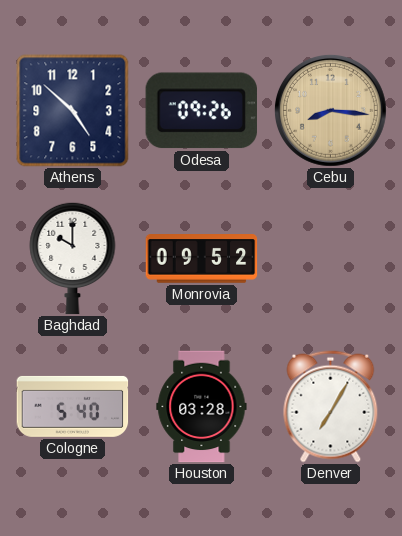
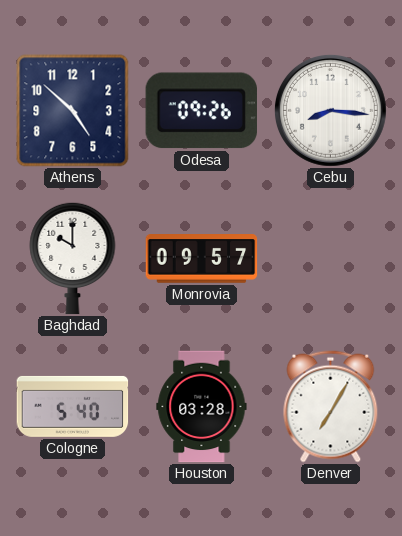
Cebu dial: champagne -> white
Monrovia: 09:52 -> 09:57
